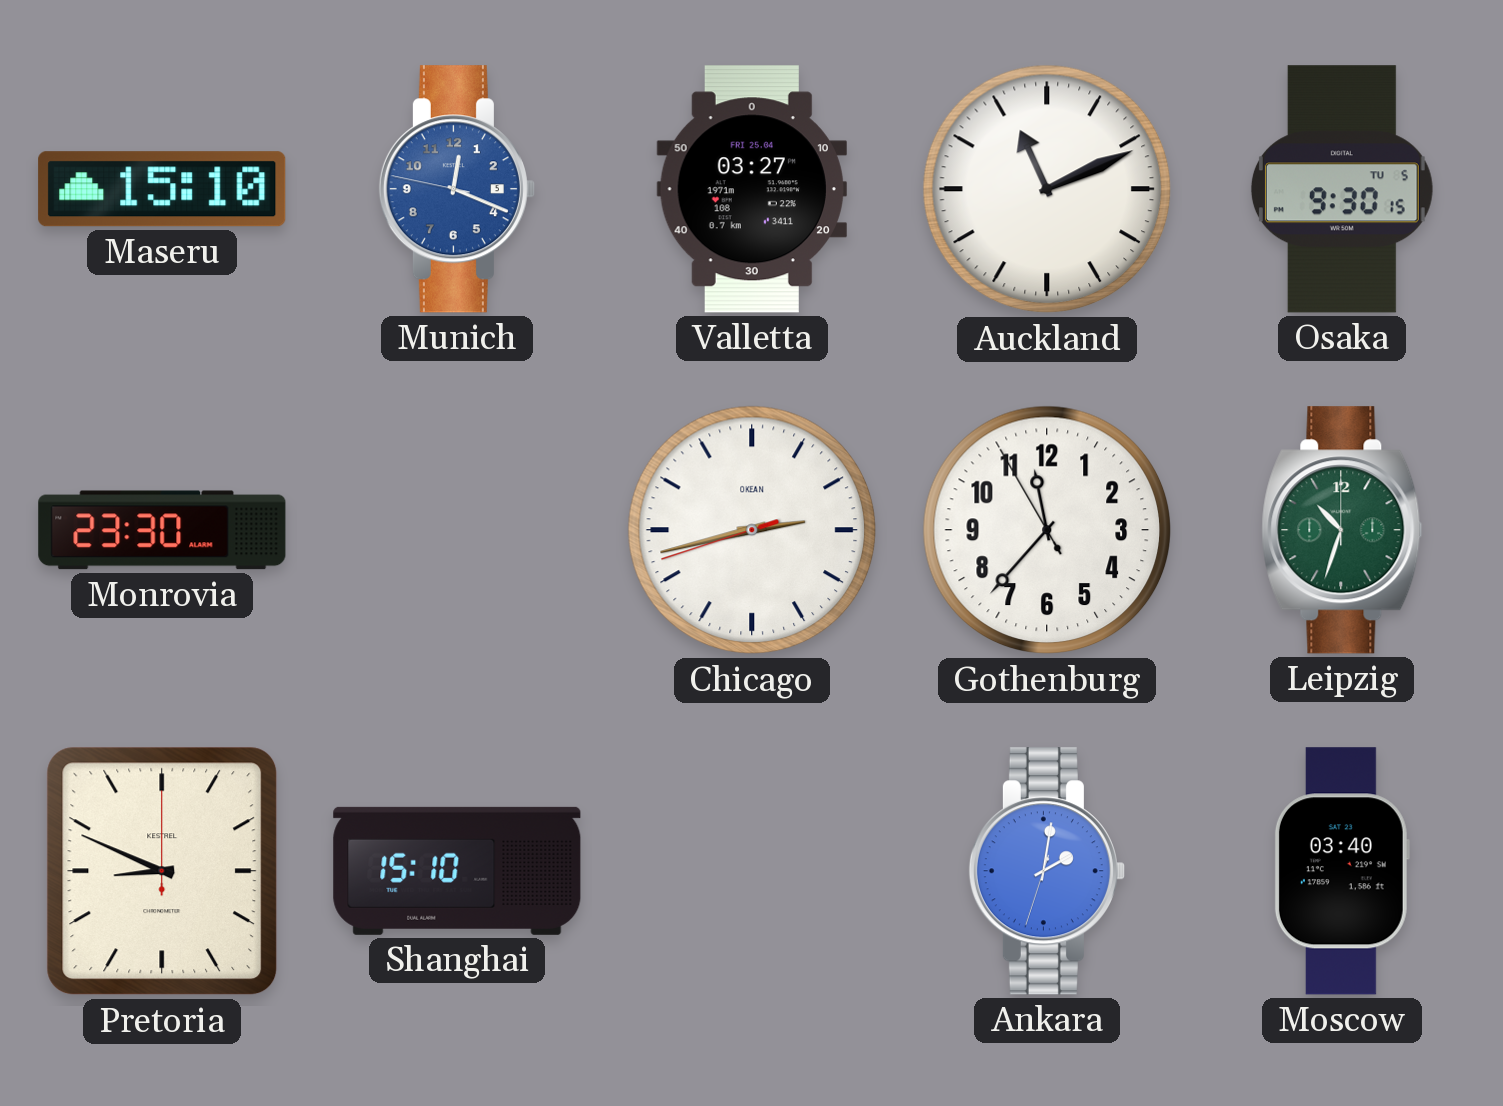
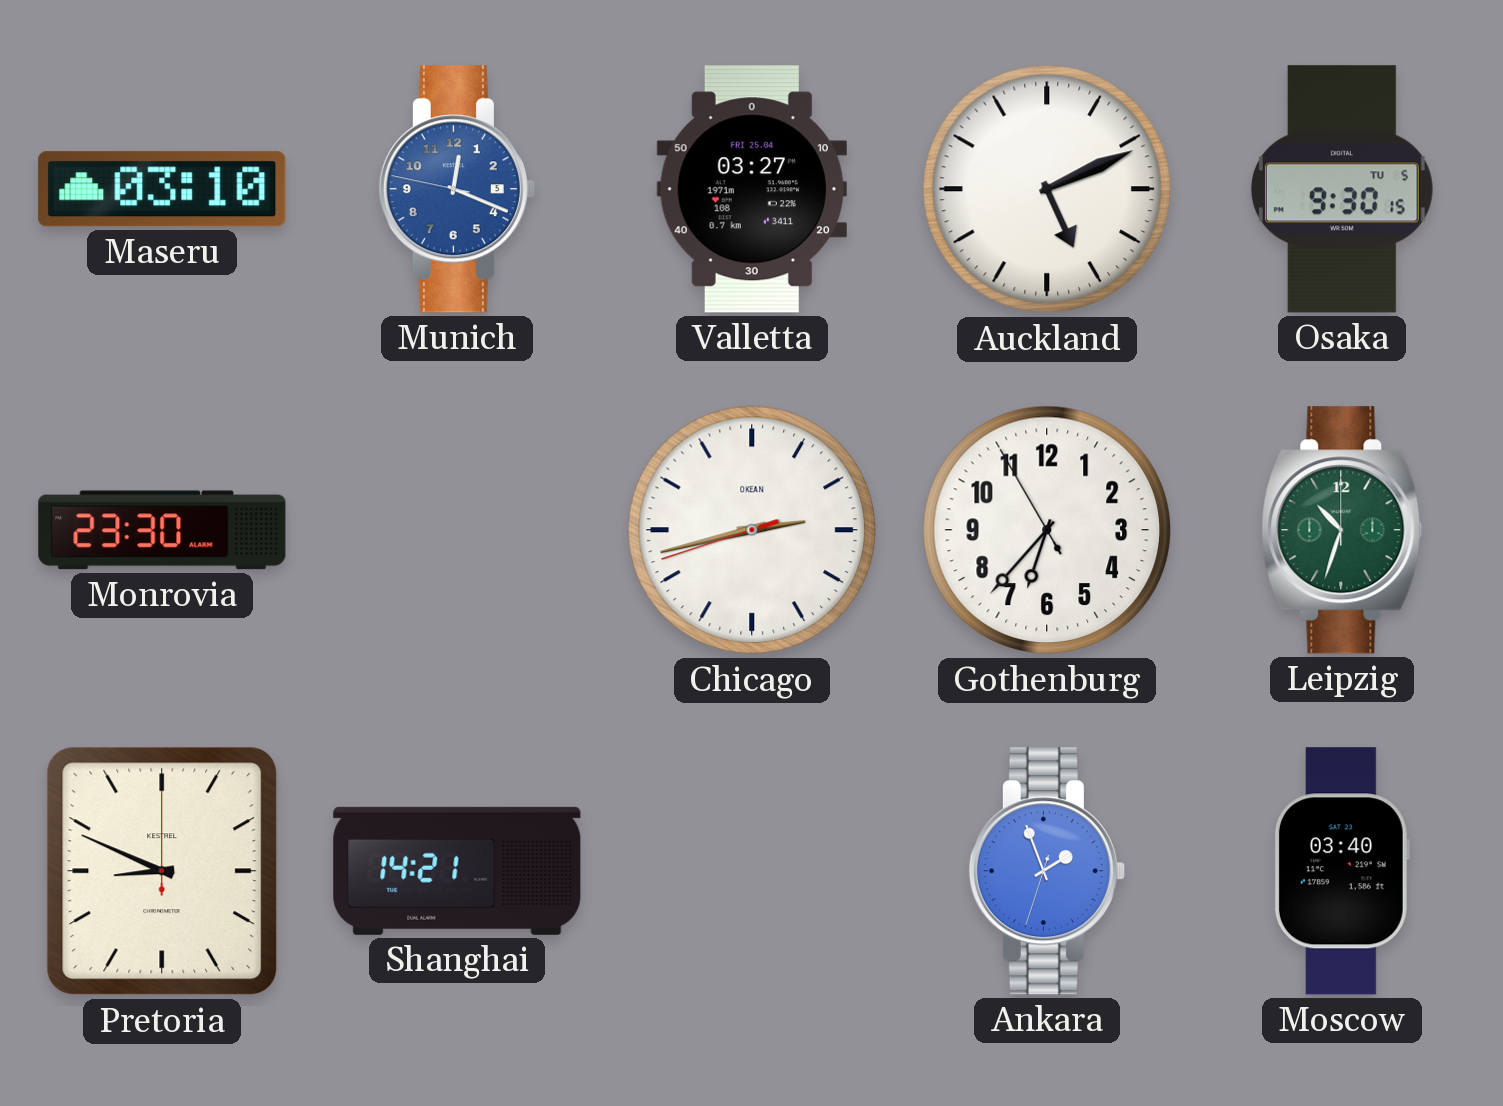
Maseru: 15:10 -> 03:10
Auckland: 11:11 -> 5:11
Gothenburg: 11:36 -> 6:36
Shanghai: 15:10 -> 14:21
Ankara: 2:01 -> 1:56
